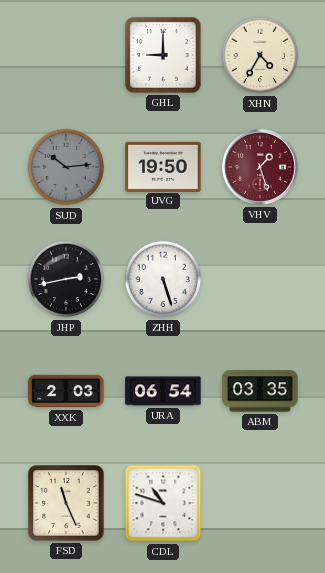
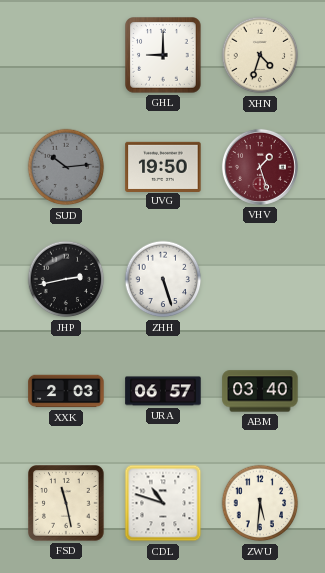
XHN: 4:35 -> 4:33
URA: 06:54 -> 06:57
ABM: 03:35 -> 03:40
FSD: 11:26 -> 11:28
ZWU: none -> 5:31
